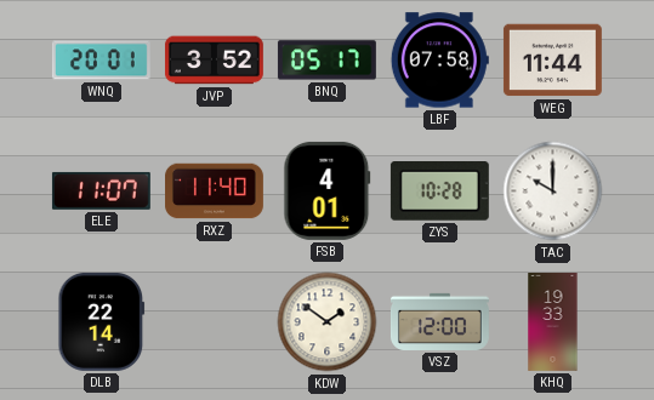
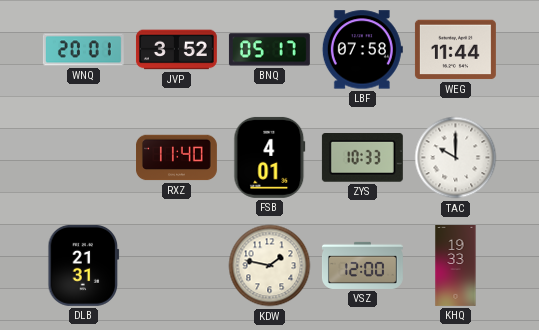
ELE: 11:07 -> none
ZYS: 10:28 -> 10:33
DLB: 22:14 -> 21:31
KDW: 1:51 -> 1:47
